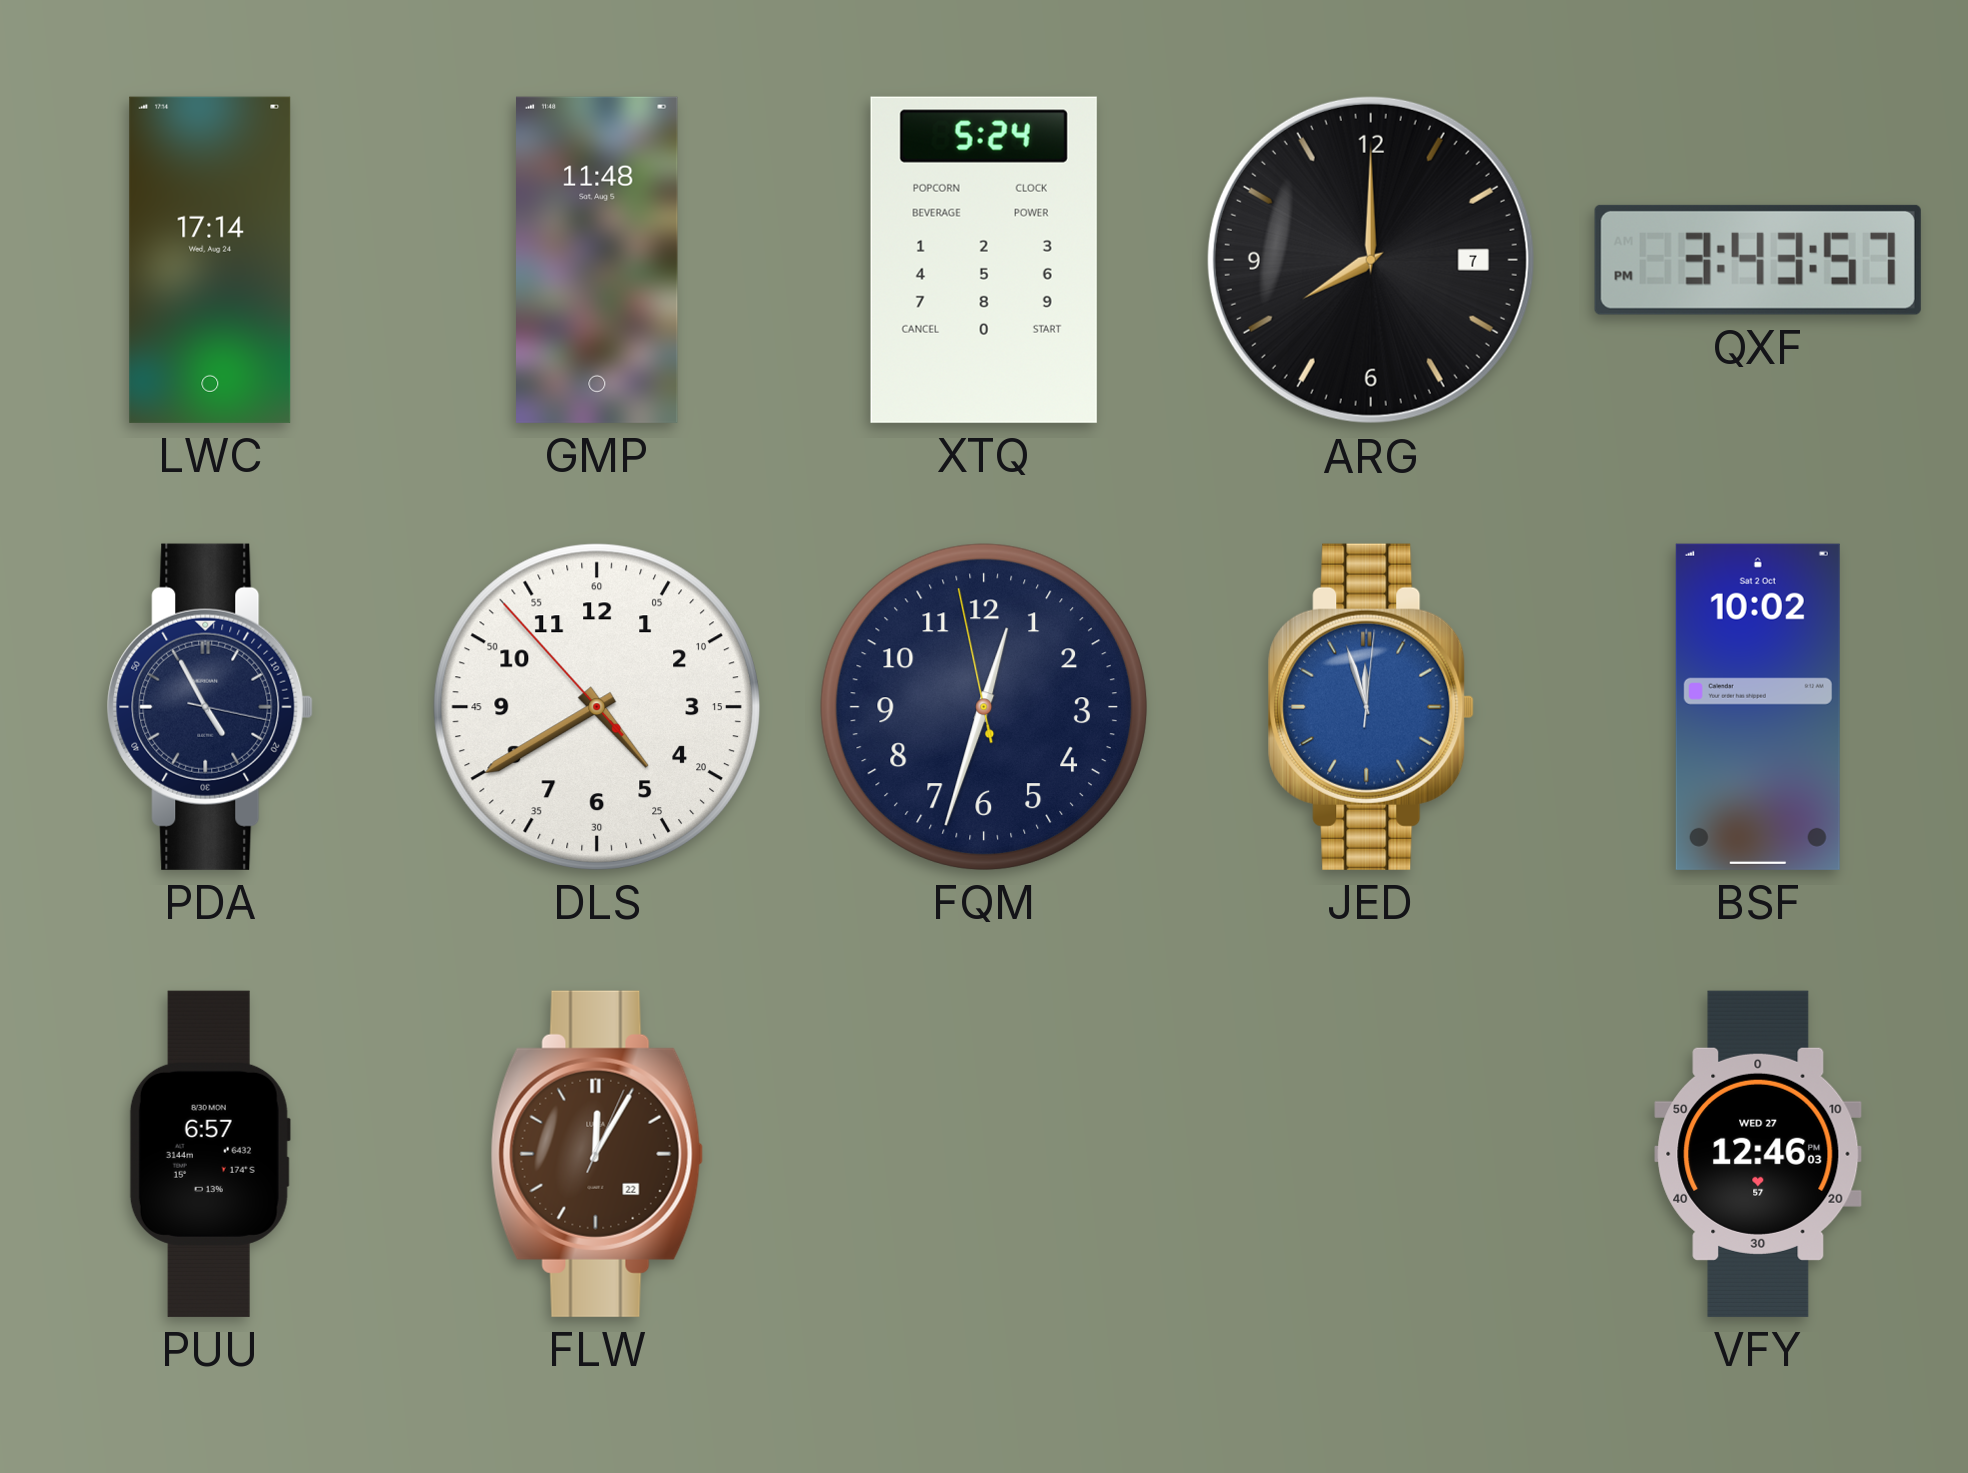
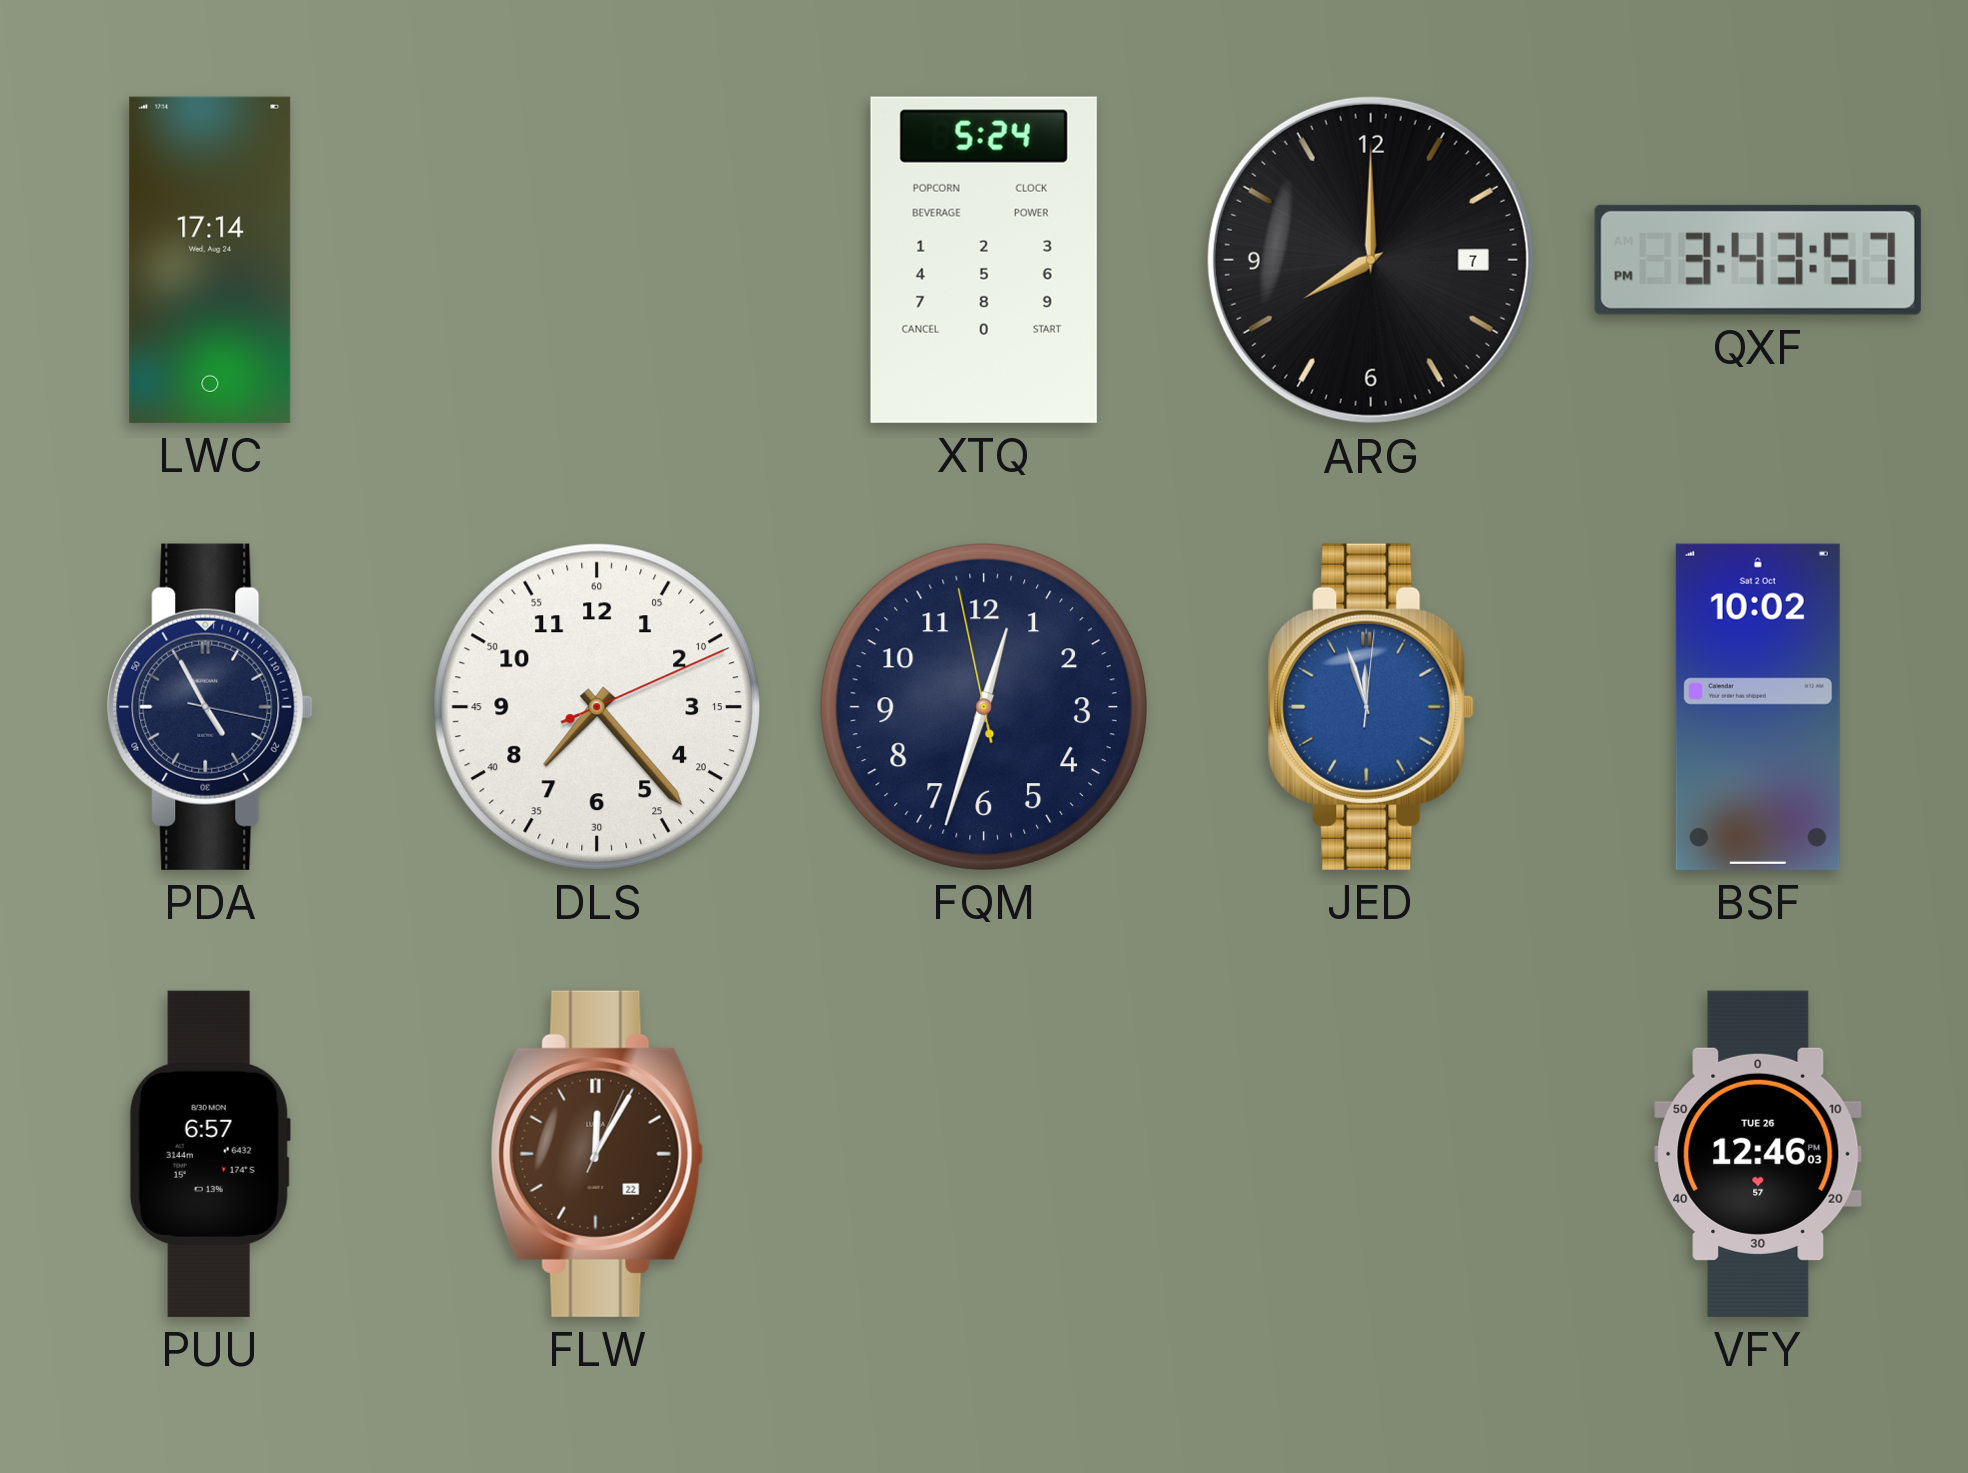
GMP: 11:48 -> none
DLS: 4:39 -> 7:23
VFY date: WED 27 -> TUE 26
